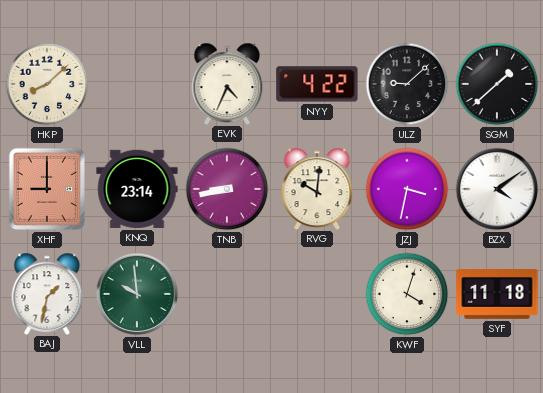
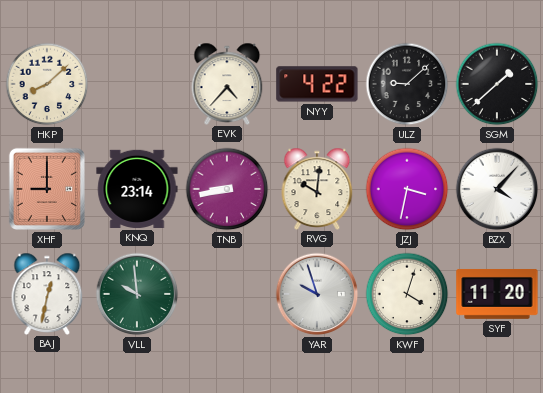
EVK: 4:34 -> 4:37
BZX: 4:09 -> 4:07
BAJ: 1:32 -> 12:32
YAR: none -> 9:57
SYF: 11:18 -> 11:20
